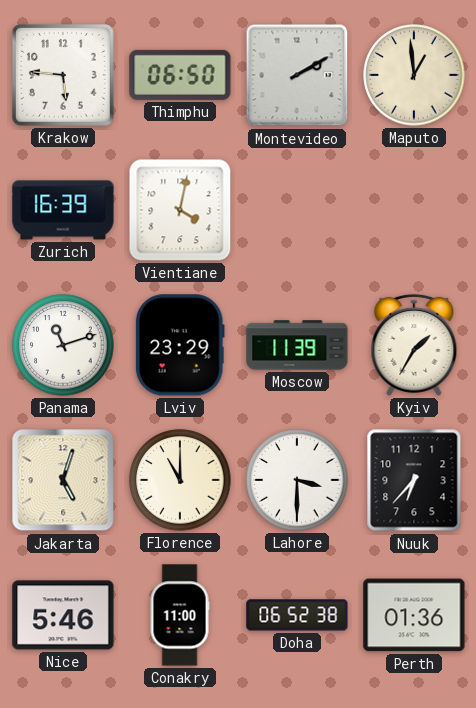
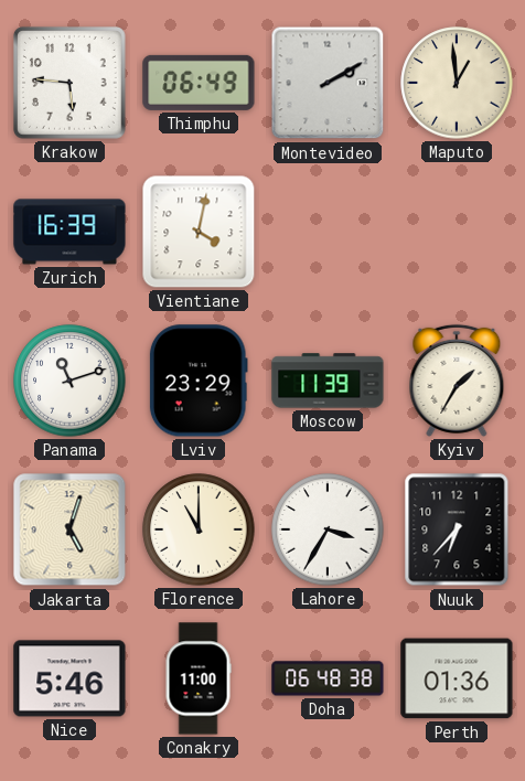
Thimphu: 06:50 -> 06:49
Lahore: 3:30 -> 3:35
Doha: 06:52 -> 06:48
